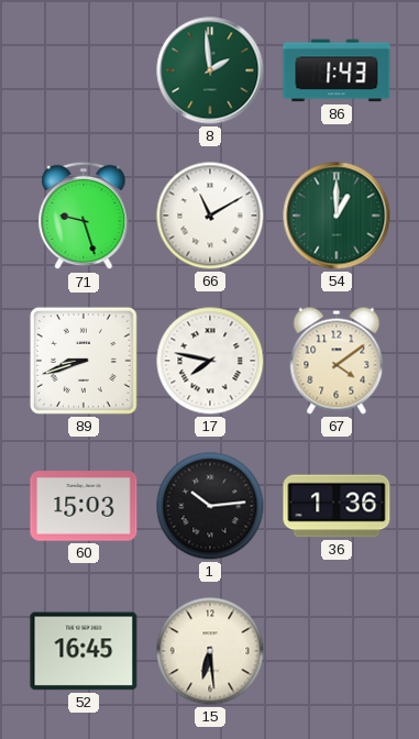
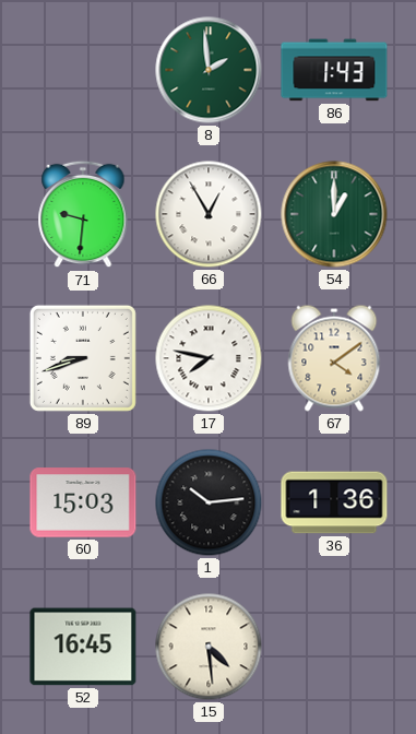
71: 9:27 -> 9:31
66: 11:10 -> 12:55
15: 6:29 -> 4:29
